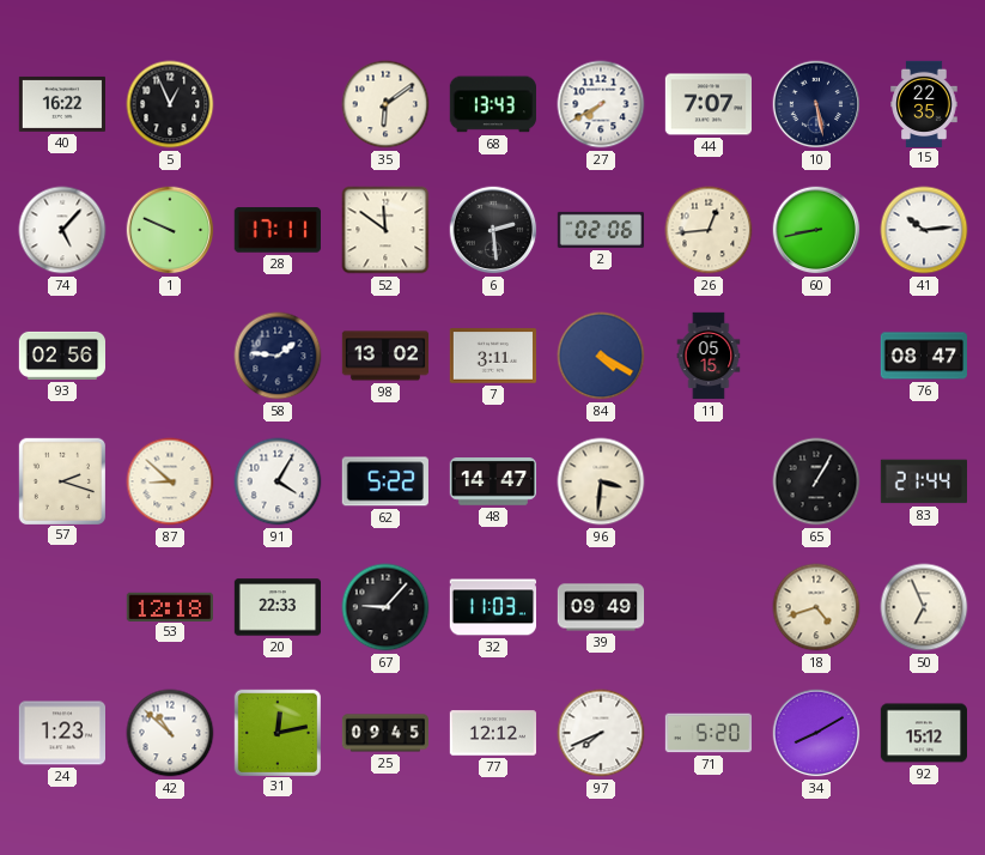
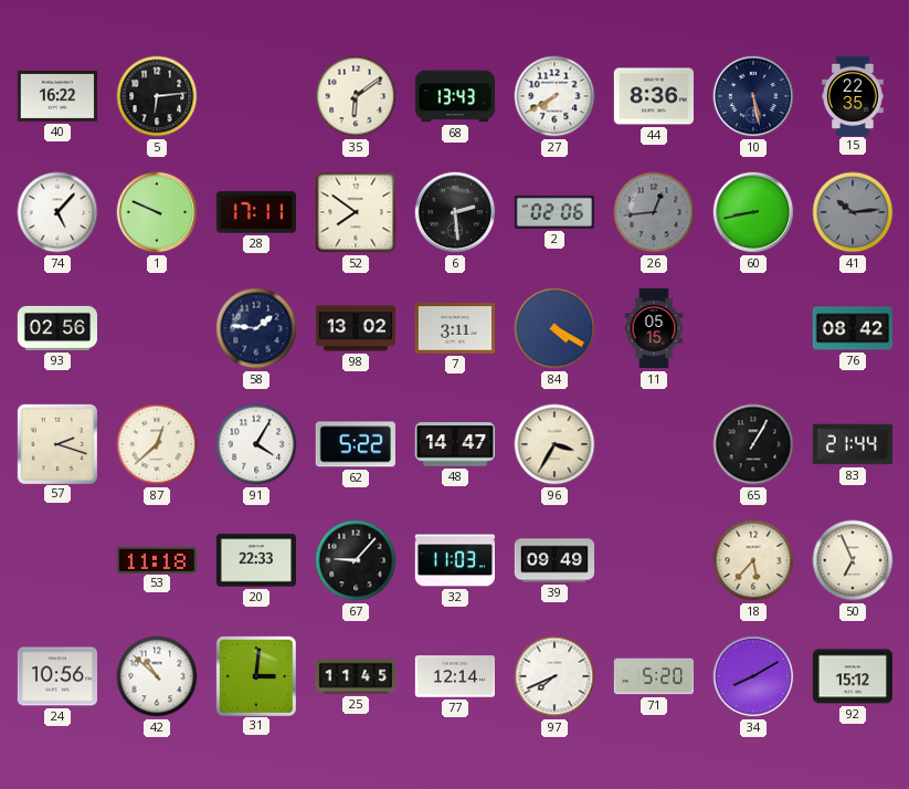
5: 12:56 -> 6:14
44: 7:07 -> 8:36
52: 11:51 -> 7:51
26 dial: cream -> grey
41 dial: white -> grey
76: 08:47 -> 08:42
87: 8:52 -> 12:38
96: 3:31 -> 3:35
53: 12:18 -> 11:18
18: 4:42 -> 5:37
24: 1:23 -> 10:56
31: 12:13 -> 3:01
25: 09:45 -> 11:45
77: 12:12 -> 12:14
